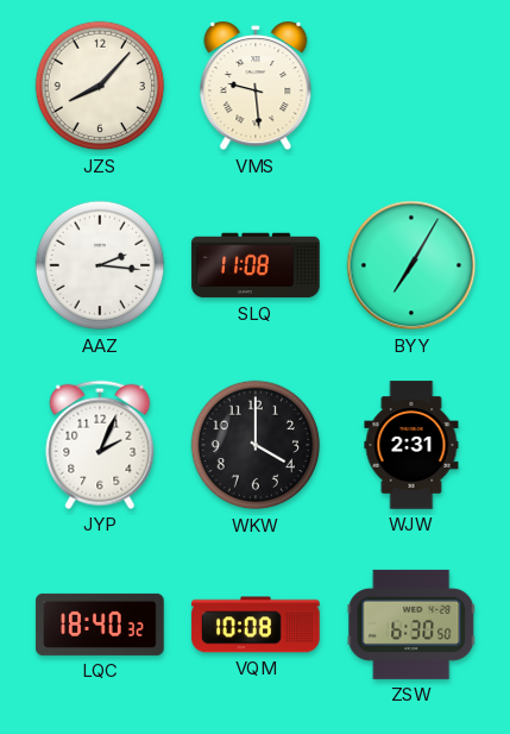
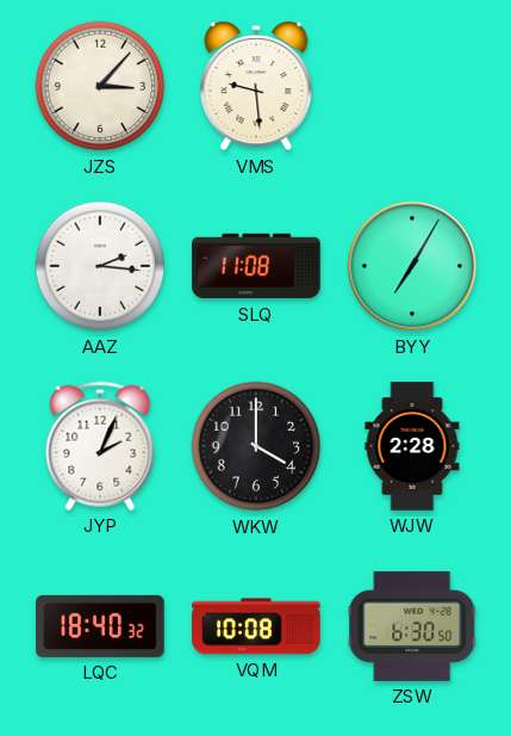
JZS: 8:07 -> 3:07
WJW: 2:31 -> 2:28
